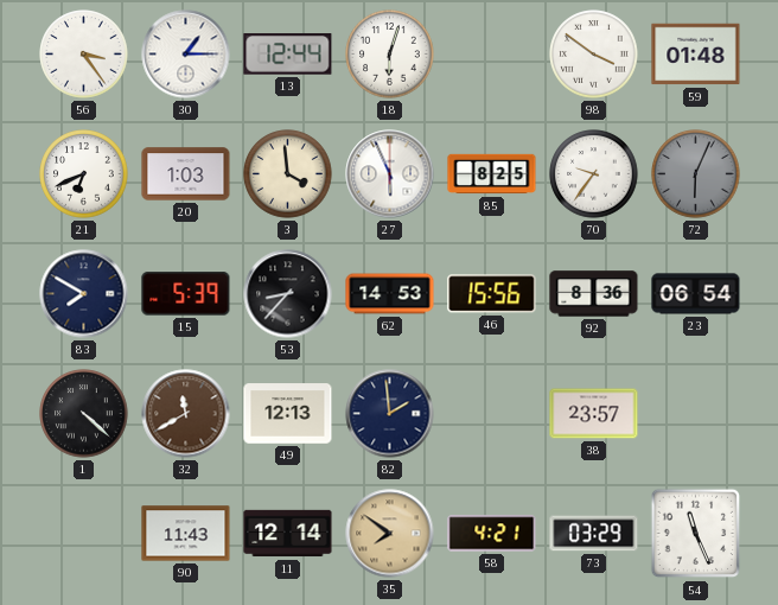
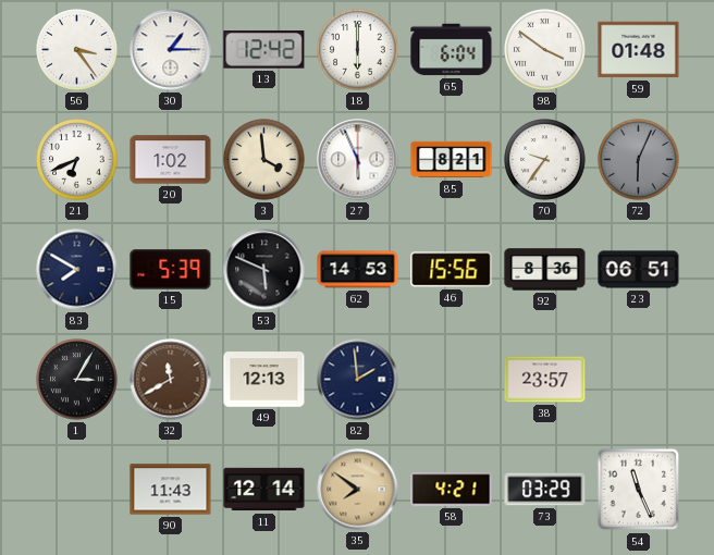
13: 12:44 -> 12:42
18: 6:03 -> 6:00
65: none -> 6:04
20: 1:03 -> 1:02
85: 8:25 -> 8:21
53: 8:37 -> 5:49
23: 06:54 -> 06:51
1: 4:22 -> 3:05
